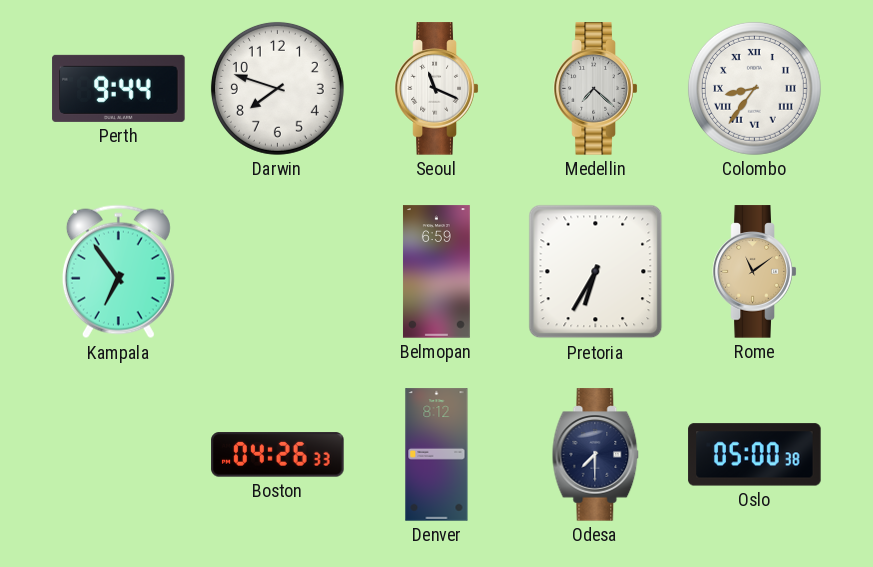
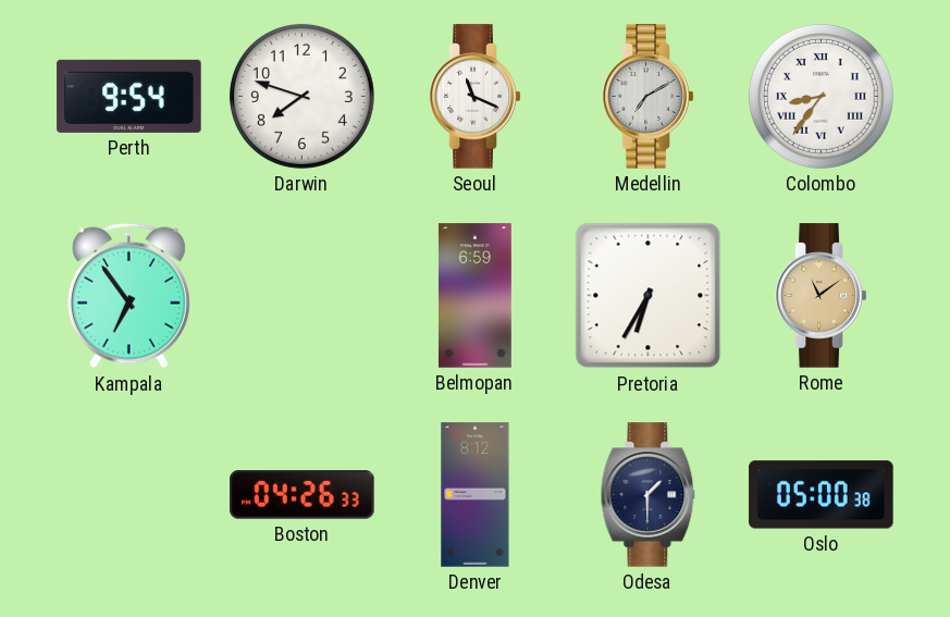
Perth: 9:44 -> 9:54
Medellin: 7:22 -> 7:10
Odesa: 7:30 -> 1:30
